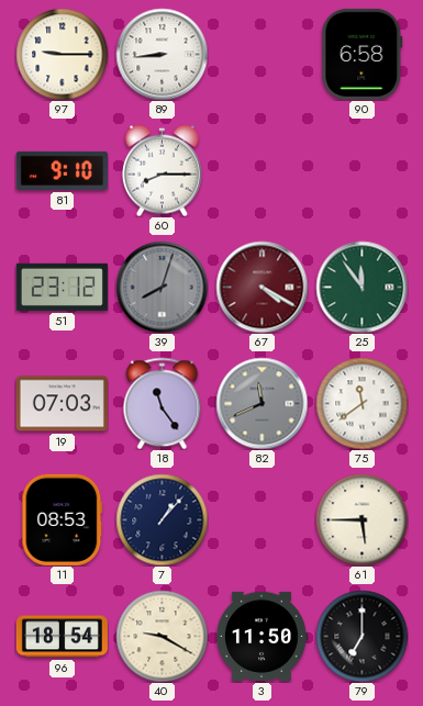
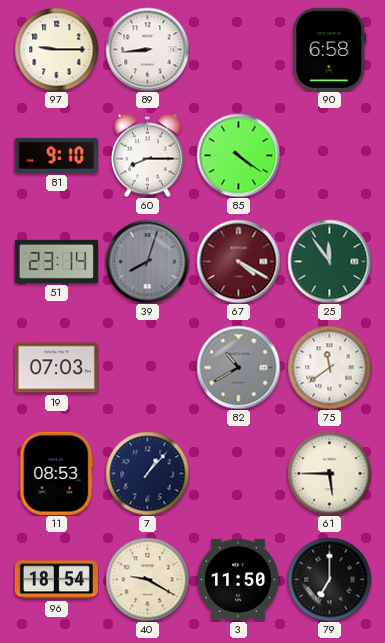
85: none -> 4:21
51: 23:12 -> 23:14
18: 11:24 -> none
82: 11:41 -> 10:40
